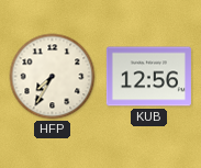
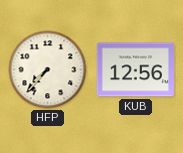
HFP: 7:35 -> 7:37
